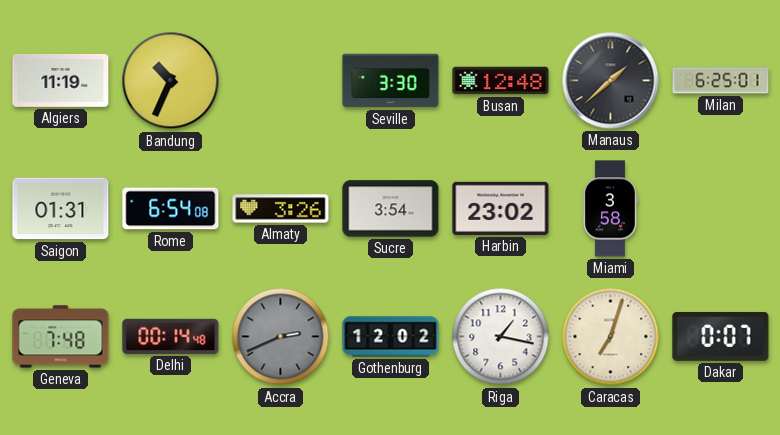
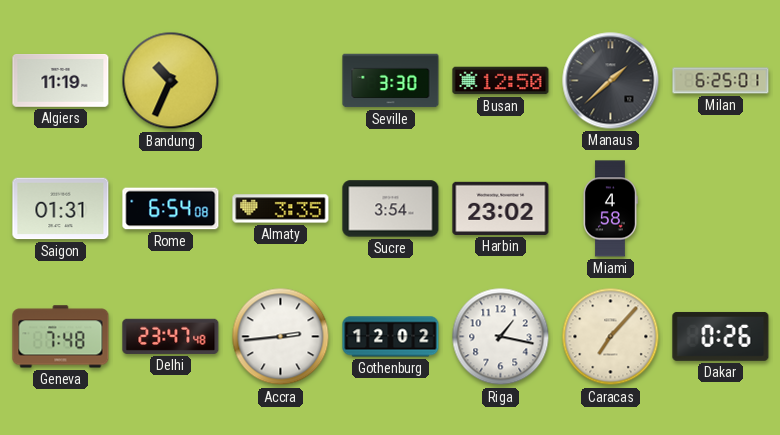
Busan: 12:48 -> 12:50
Almaty: 3:26 -> 3:35
Miami: 3:58 -> 4:58
Delhi: 00:14 -> 23:47
Accra: 2:41 -> 2:44
Accra dial: grey -> white
Caracas: 7:03 -> 7:07
Dakar: 0:07 -> 0:26
